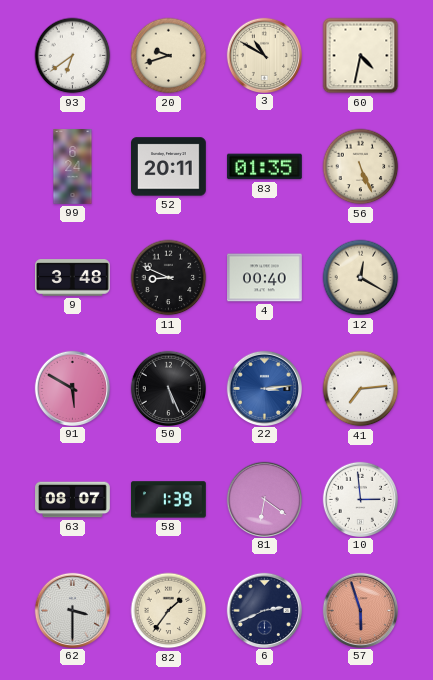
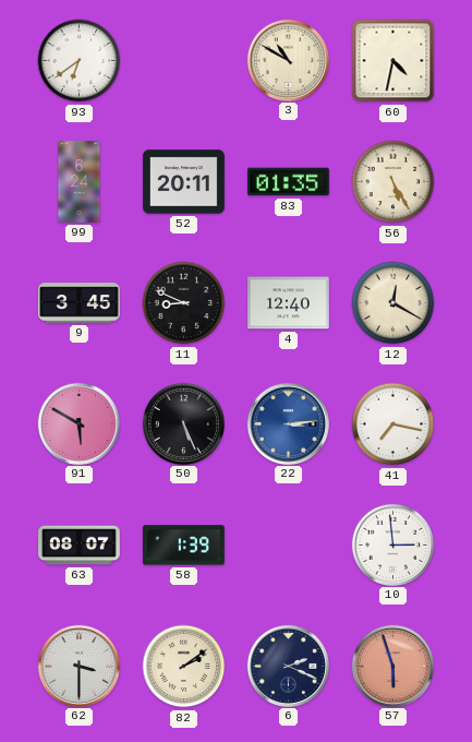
20: 9:42 -> none
56: 5:26 -> 5:25
9: 3:48 -> 3:45
4: 00:40 -> 12:40
41: 7:14 -> 7:17
81: 6:21 -> none
82: 1:36 -> 2:09
6: 2:41 -> 2:19
